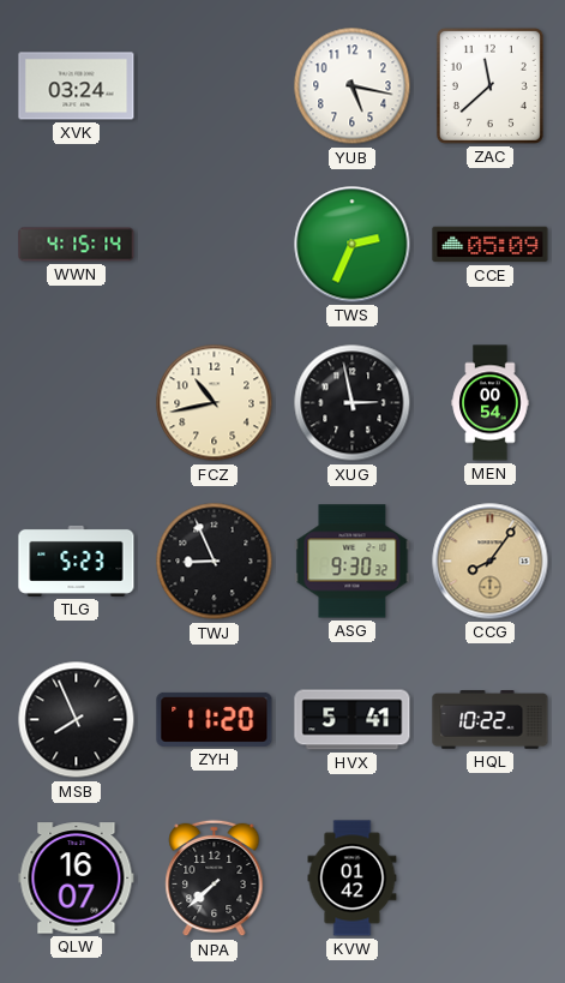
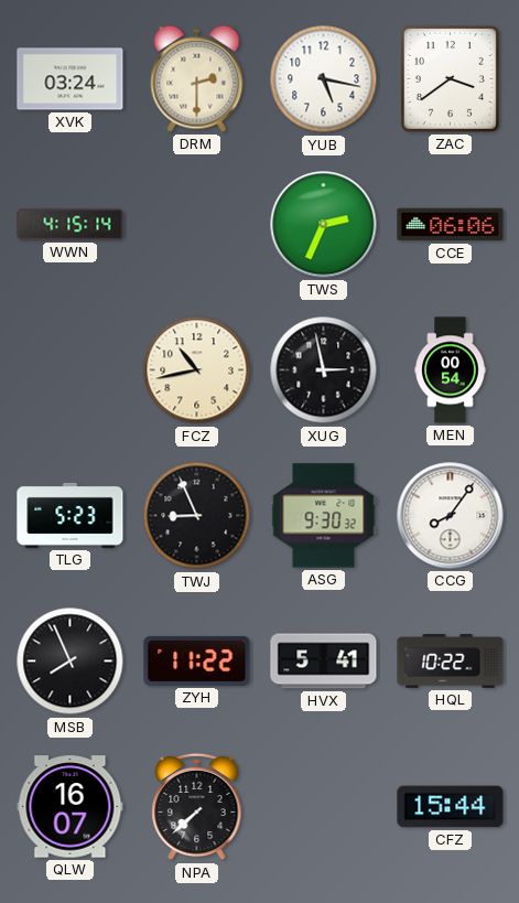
DRM: none -> 2:30
ZAC: 11:38 -> 3:39
CCE: 05:09 -> 06:06
CCG dial: champagne -> white
ZYH: 11:20 -> 11:22
KVW: 01:42 -> none
CFZ: none -> 15:44
